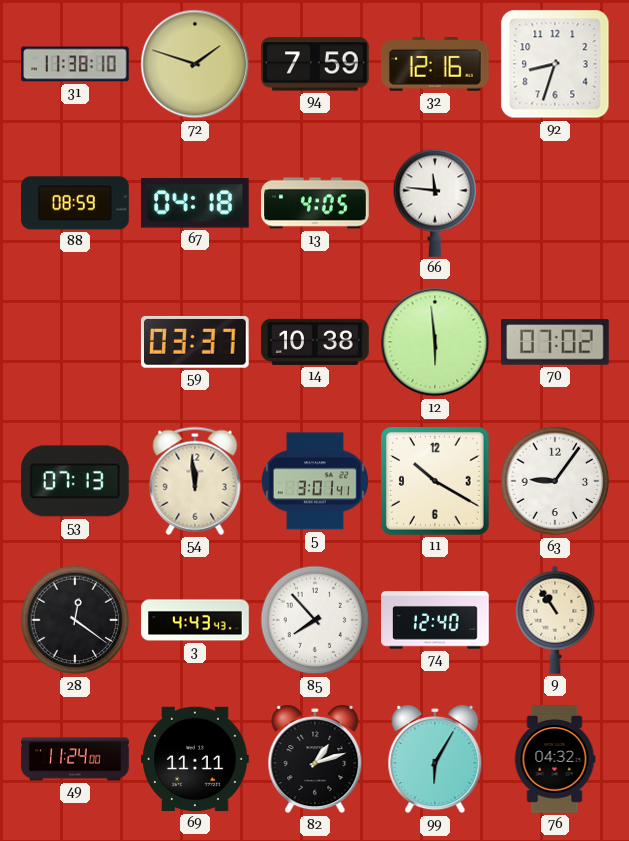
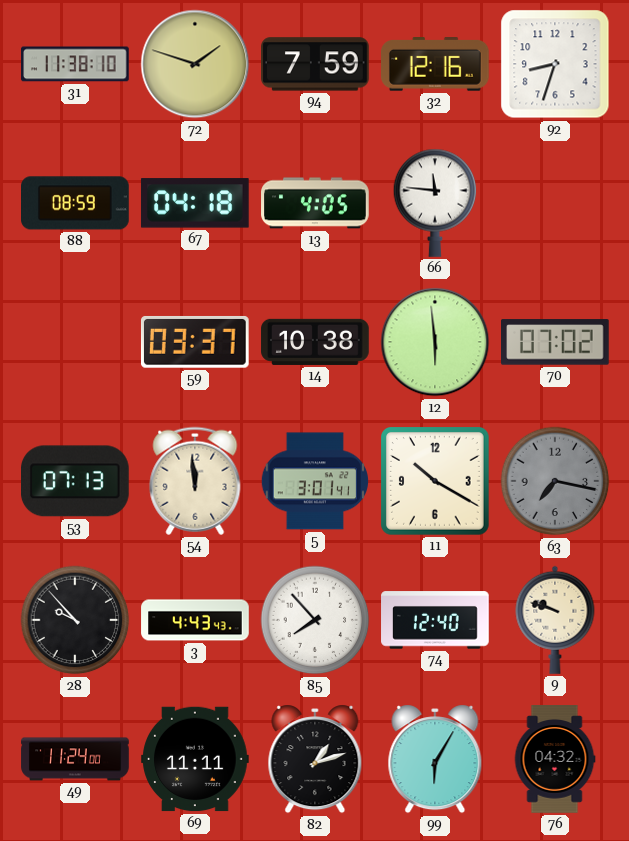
63: 9:06 -> 7:17
63 dial: white -> grey
28: 12:21 -> 9:53
9: 10:54 -> 9:48
